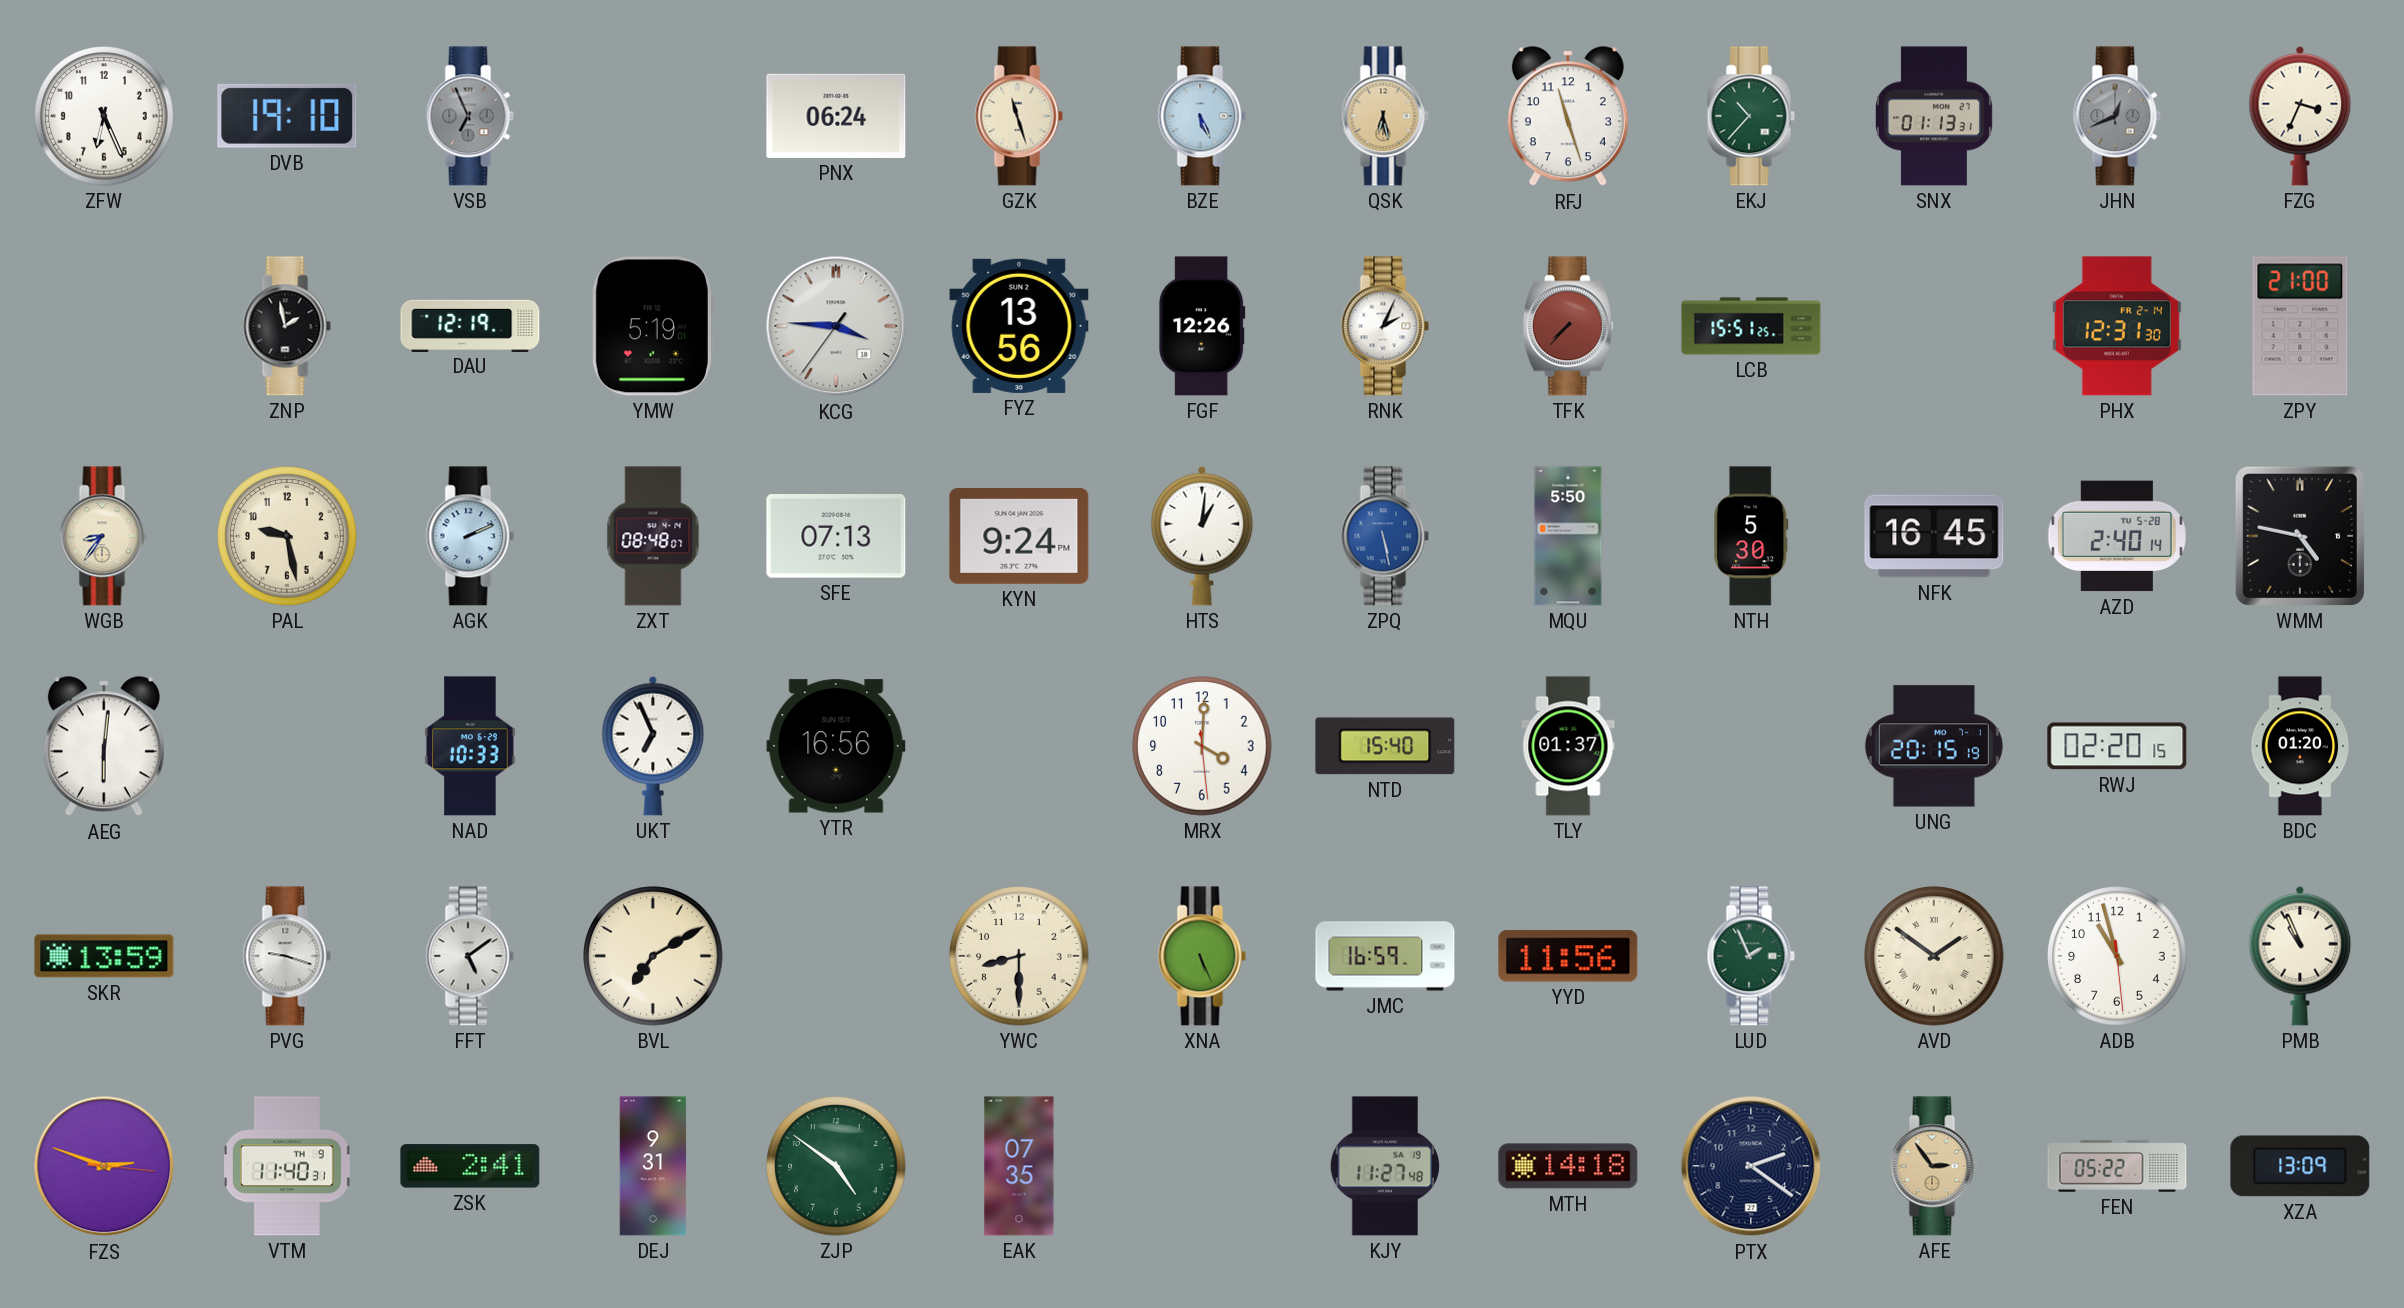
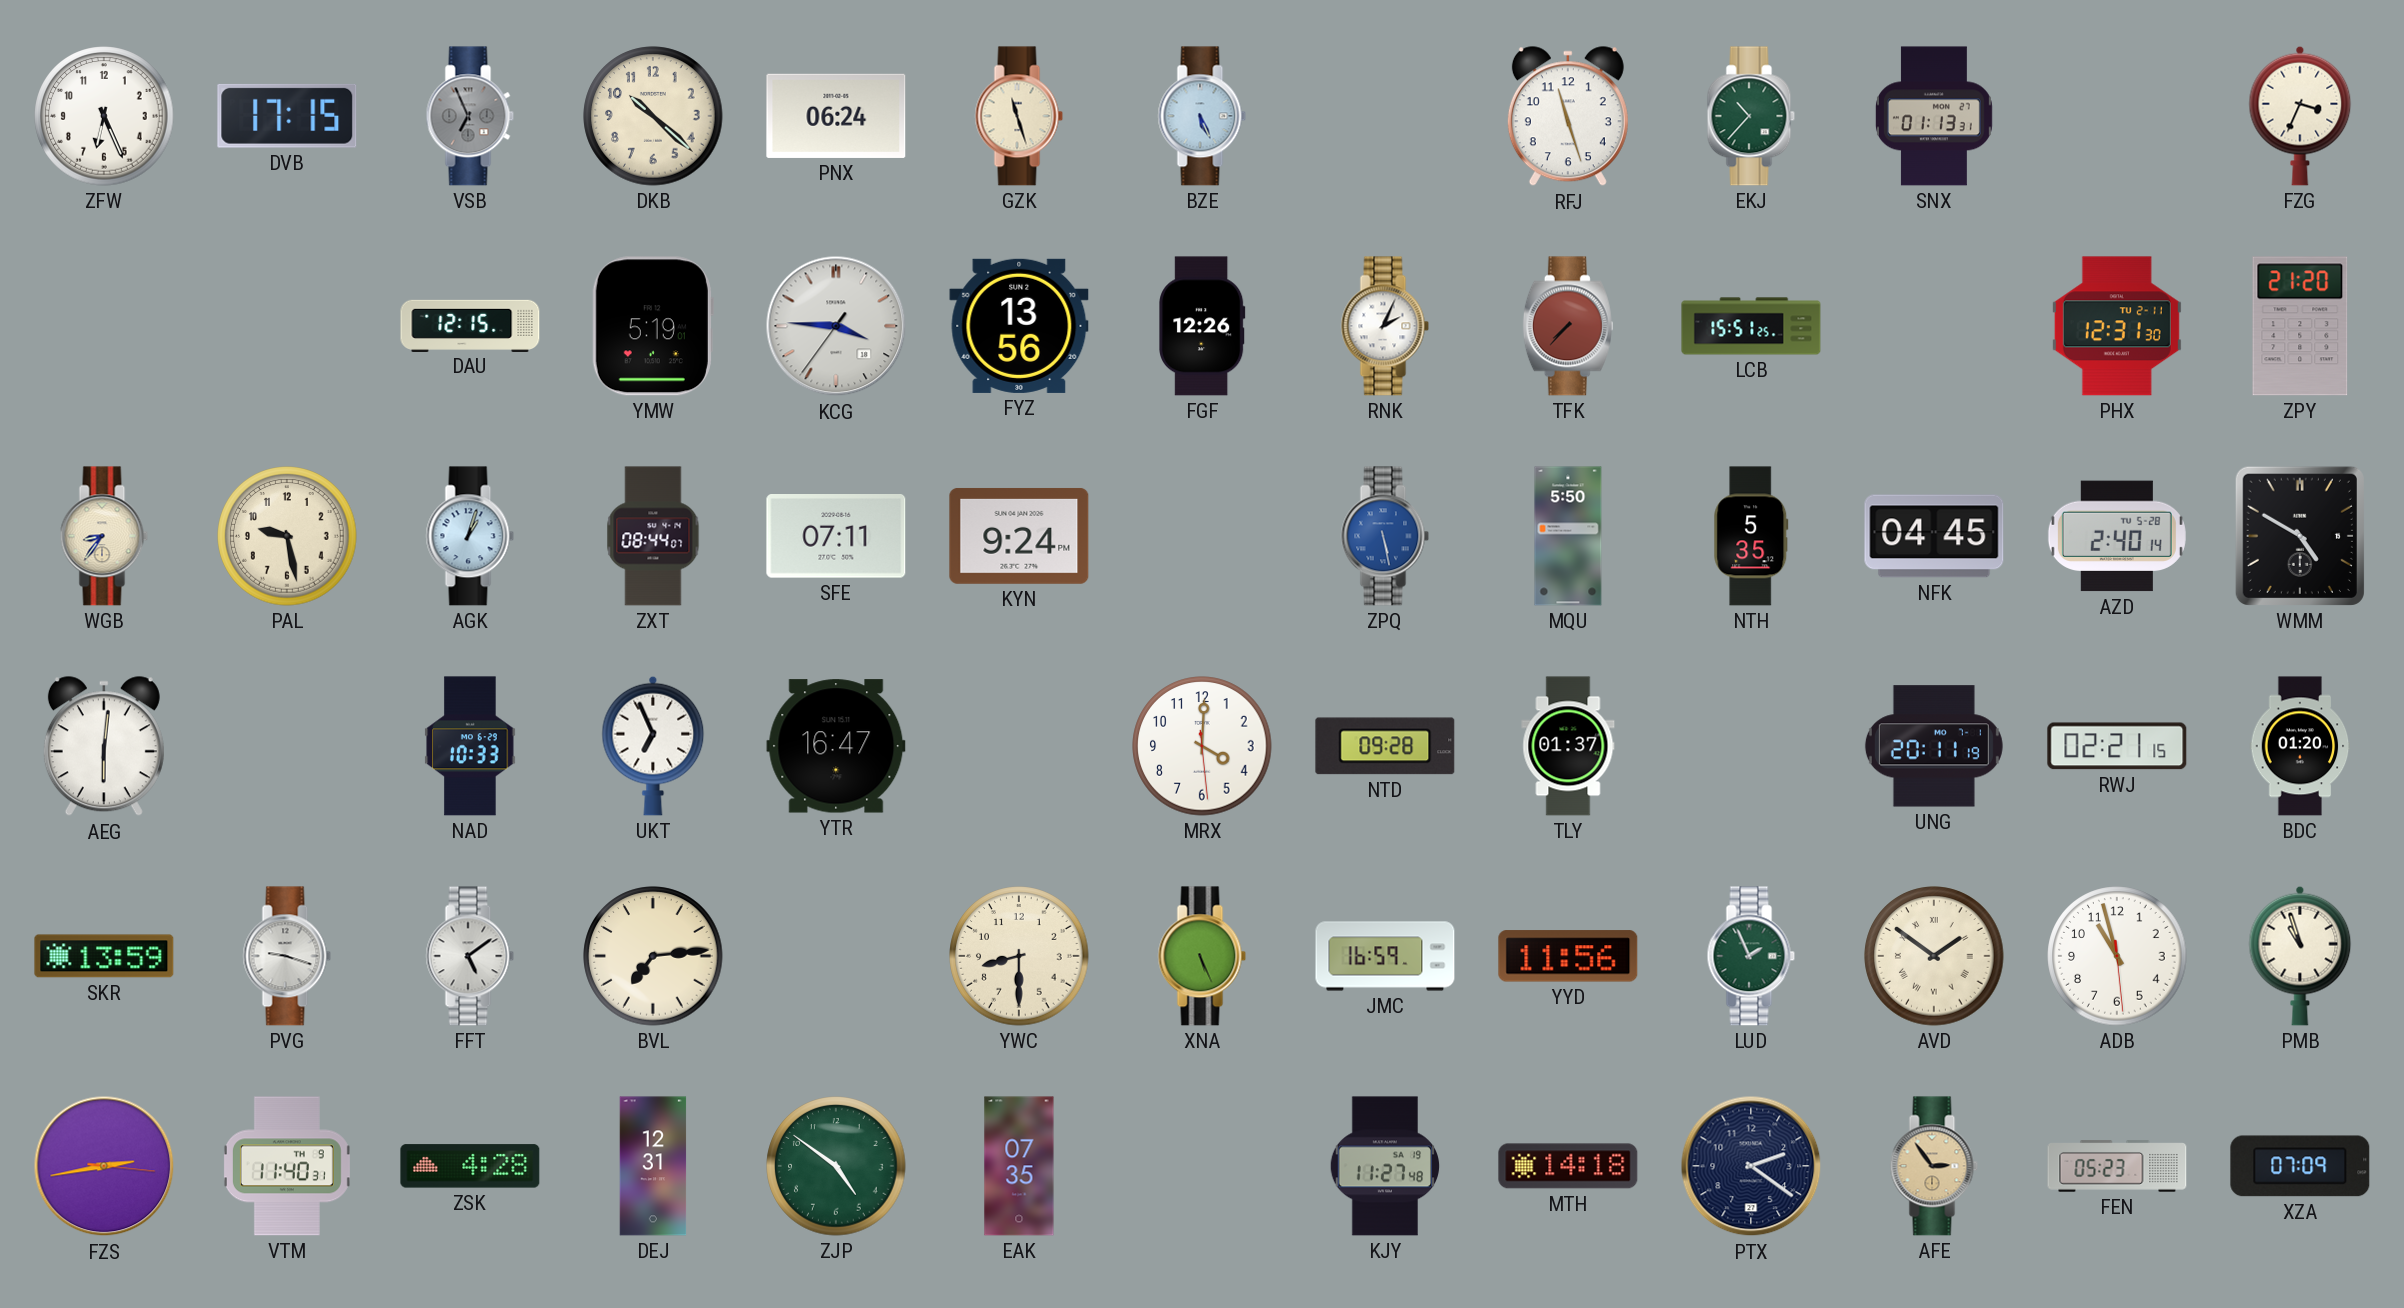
DVB: 19:10 -> 17:15
DKB: none -> 10:22
QSK: 6:28 -> none
JHN: 12:41 -> none
ZNP: 1:58 -> none
DAU: 12:19 -> 12:15
PHX date: FR 2-14 -> TU 2-11
ZPY: 21:00 -> 21:20
AGK: 2:11 -> 1:03
ZXT: 08:48 -> 08:44
SFE: 07:13 -> 07:11
HTS: 1:01 -> none
NTH: 5:30 -> 5:35
NFK: 16:45 -> 04:45
WMM: 4:47 -> 4:50
YTR: 16:56 -> 16:47
NTD: 15:40 -> 09:28
UNG: 20:15 -> 20:11
RWJ: 02:20 -> 02:21
BVL: 7:10 -> 7:14
PMB: 10:56 -> 10:57
FZS: 2:48 -> 2:43
ZSK: 2:41 -> 4:28
DEJ: 9:31 -> 12:31
FEN: 05:22 -> 05:23
XZA: 13:09 -> 07:09
